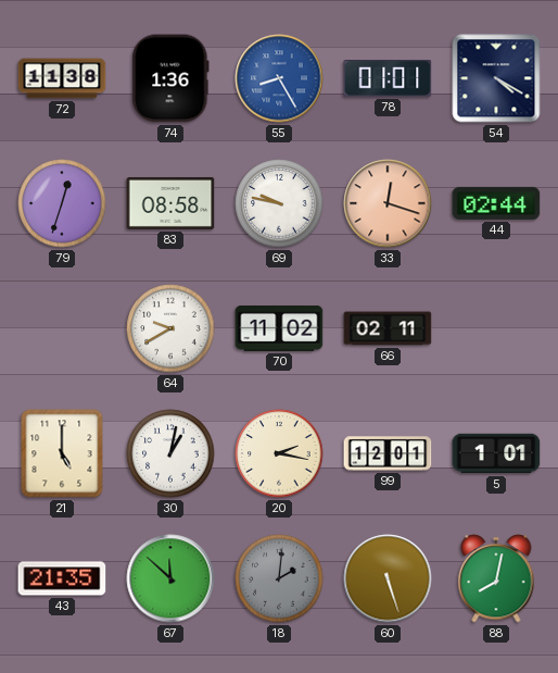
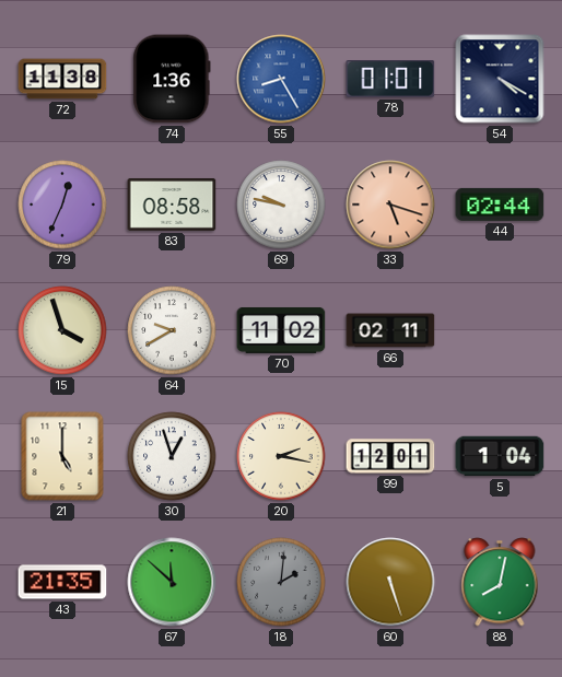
79: 12:33 -> 12:34
33: 12:18 -> 5:18
15: none -> 3:57
30: 1:02 -> 12:57
5: 1:01 -> 1:04
